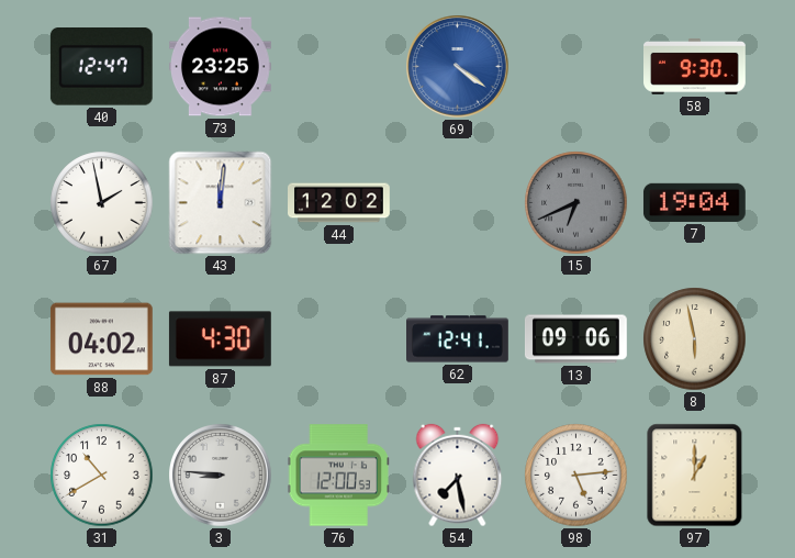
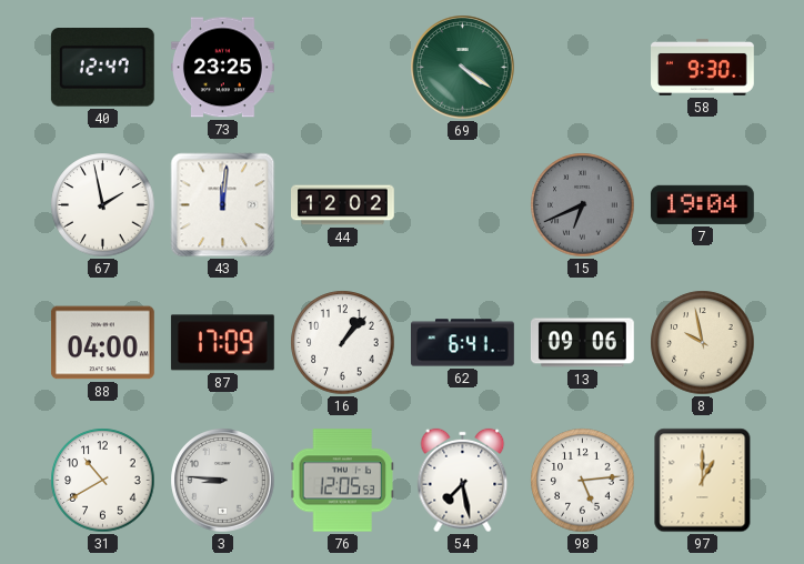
69 dial: blue -> green
88: 04:02 -> 04:00
87: 4:30 -> 17:09
16: none -> 1:07
62: 12:41 -> 6:41
8: 5:58 -> 9:58
76: 12:00 -> 12:05
